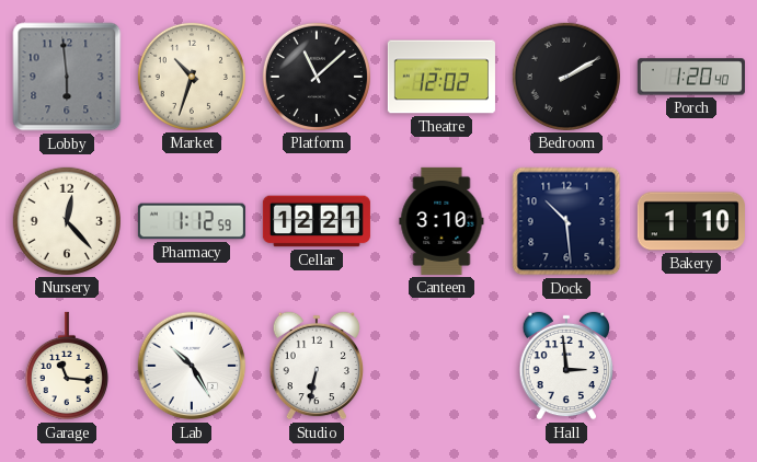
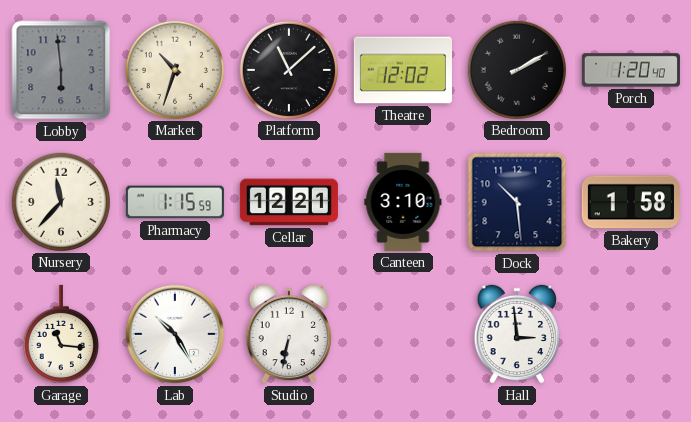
Nursery: 12:23 -> 11:37
Pharmacy: 1:12 -> 1:15
Bakery: 1:10 -> 1:58
